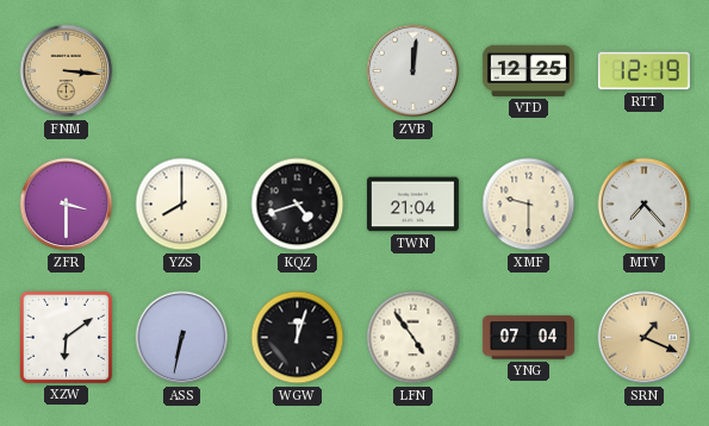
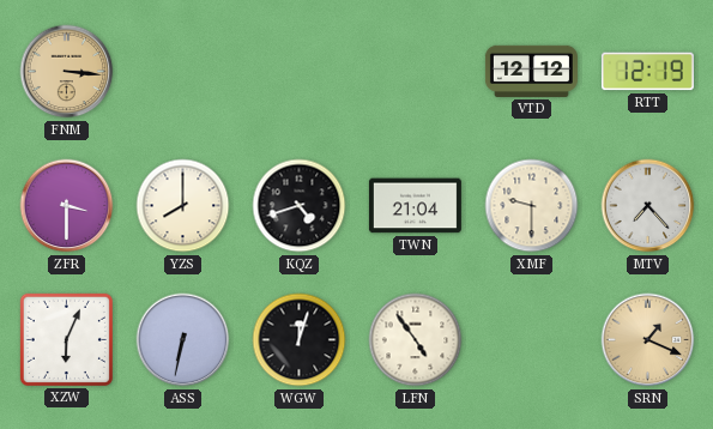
ZVB: 12:01 -> none
VTD: 12:25 -> 12:12
XZW: 6:09 -> 6:04
YNG: 07:04 -> none
